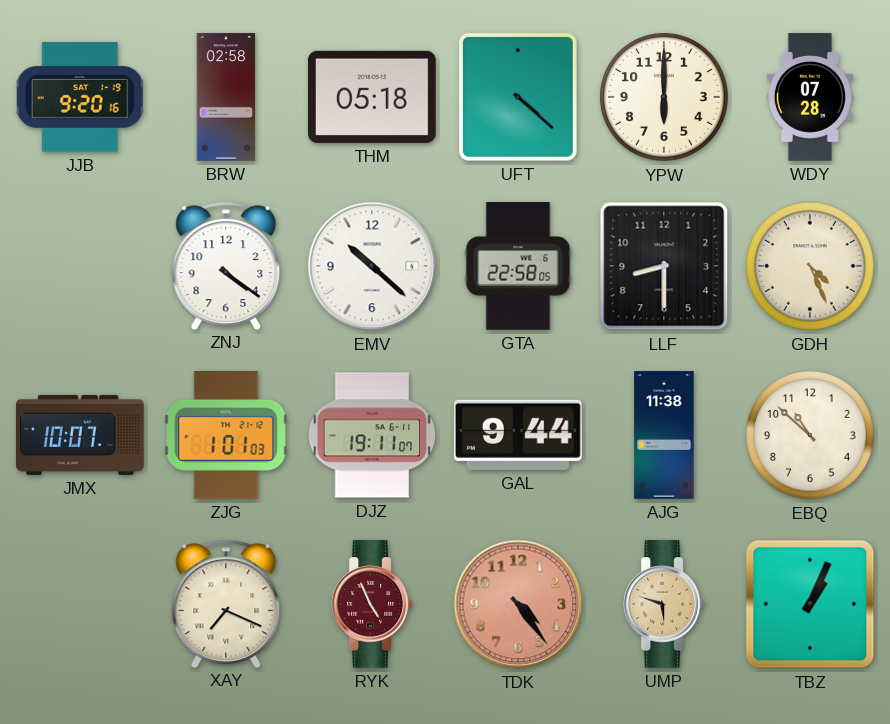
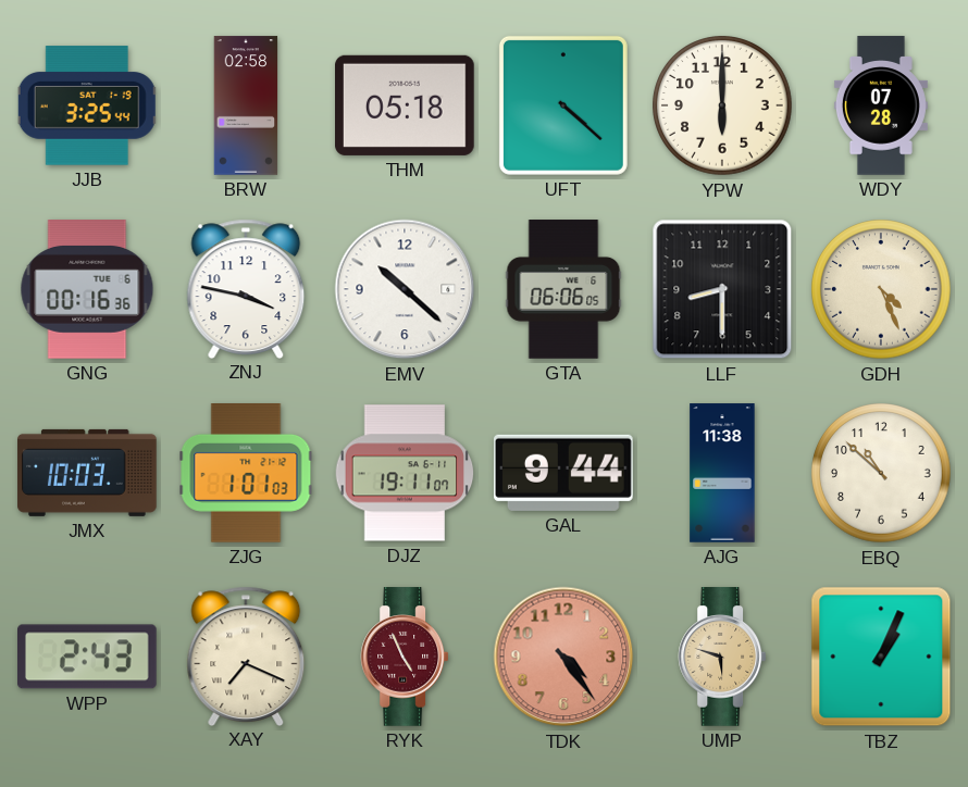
JJB: 9:20 -> 3:25
GNG: none -> 00:16
ZNJ: 4:21 -> 3:47
GTA: 22:58 -> 06:06
JMX: 10:07 -> 10:03
WPP: none -> 2:43
